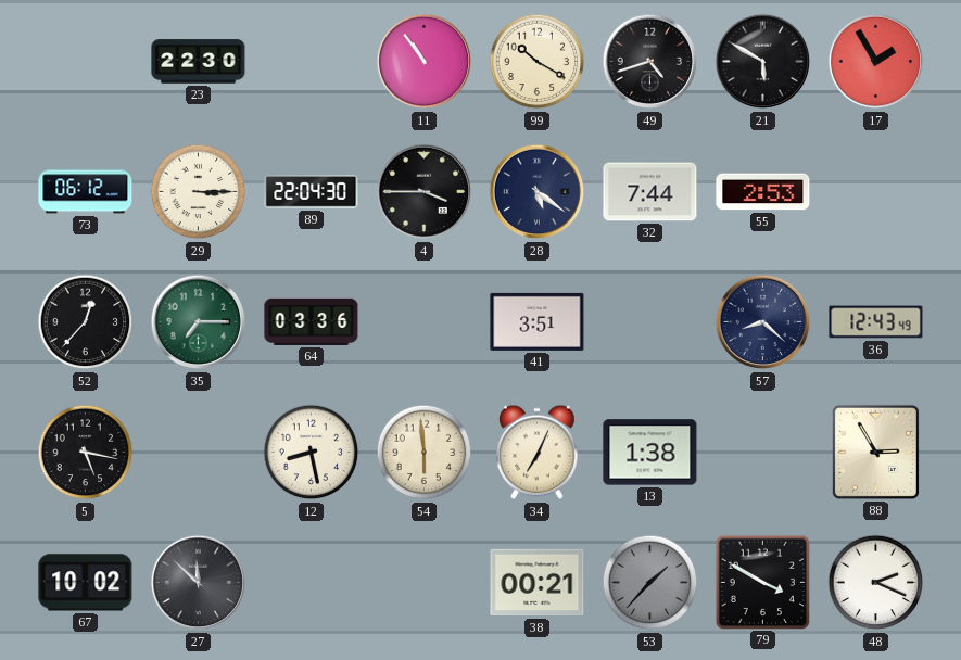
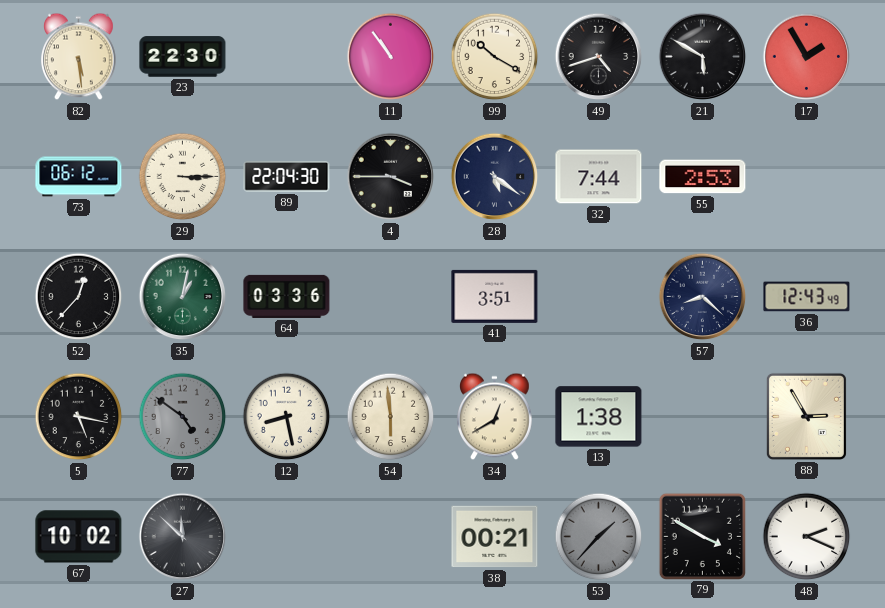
82: none -> 5:29
35: 7:15 -> 1:02
77: none -> 4:51
34: 7:04 -> 12:40
